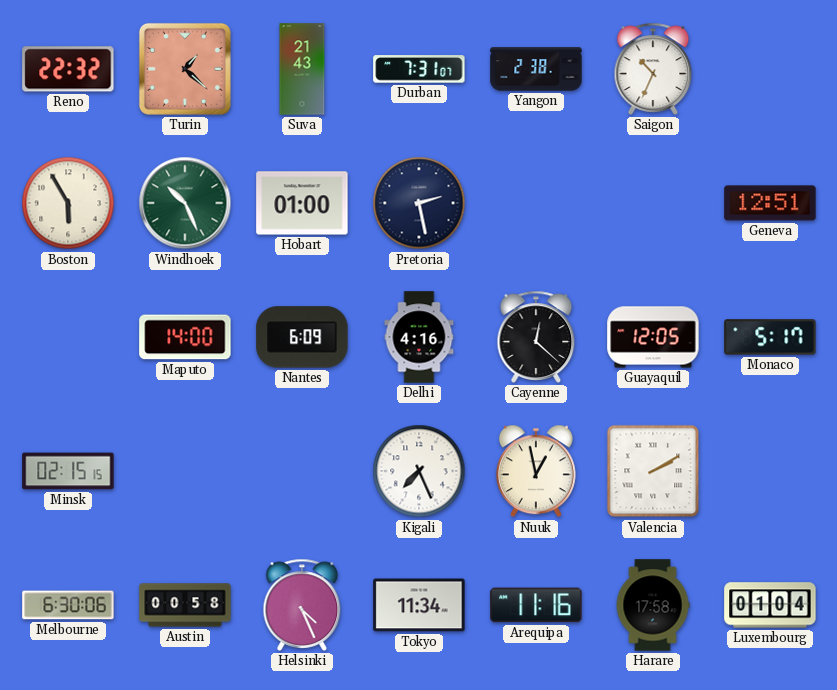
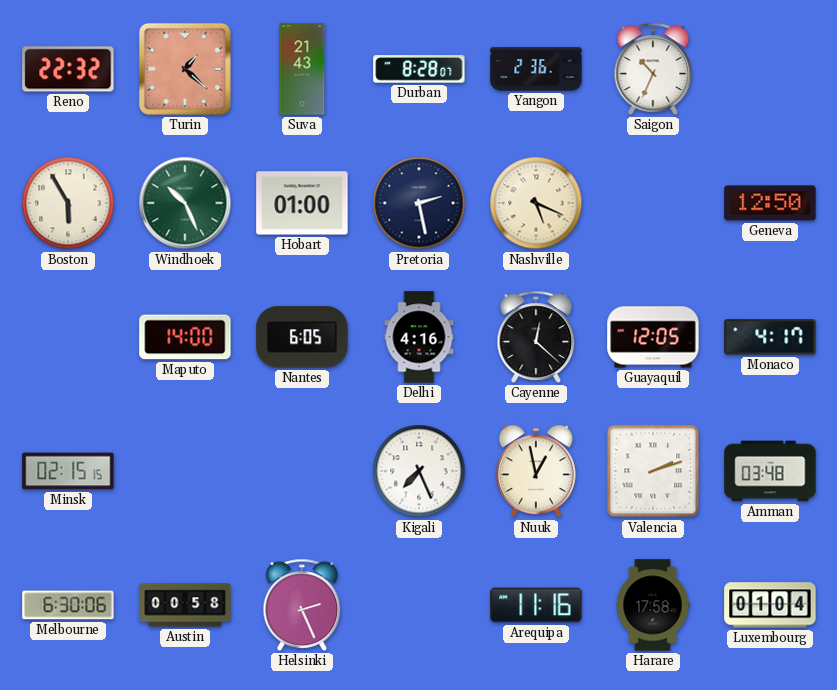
Durban: 7:31 -> 8:28
Yangon: 2:38 -> 2:36
Nashville: none -> 5:19
Geneva: 12:51 -> 12:50
Nantes: 6:09 -> 6:05
Monaco: 5:17 -> 4:17
Valencia: 2:10 -> 2:12
Amman: none -> 03:48
Helsinki: 4:26 -> 2:26
Tokyo: 11:34 -> none
